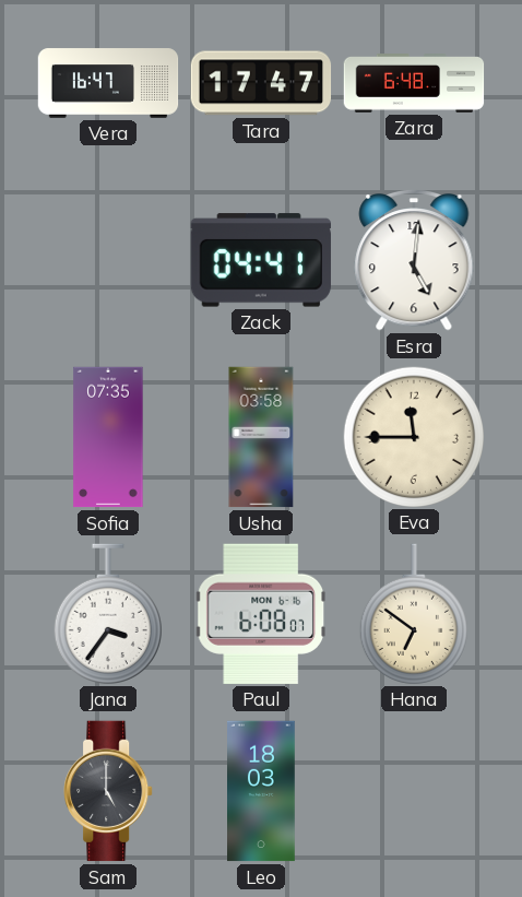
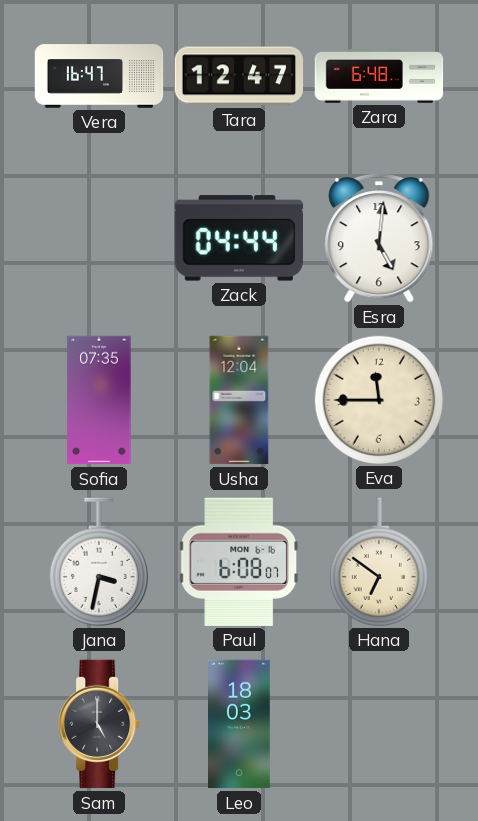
Tara: 17:47 -> 12:47
Zack: 04:41 -> 04:44
Usha: 03:58 -> 12:04
Jana: 3:36 -> 3:32
